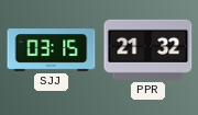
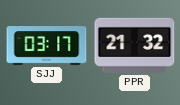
SJJ: 03:15 -> 03:17
